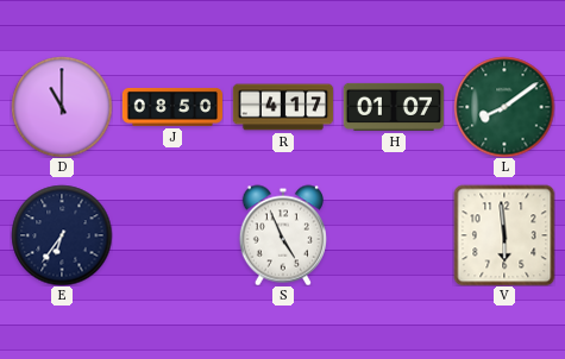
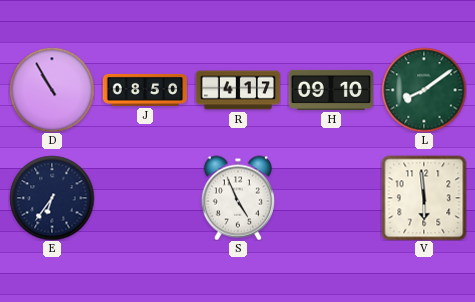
D: 11:00 -> 10:55
H: 01:07 -> 09:10
